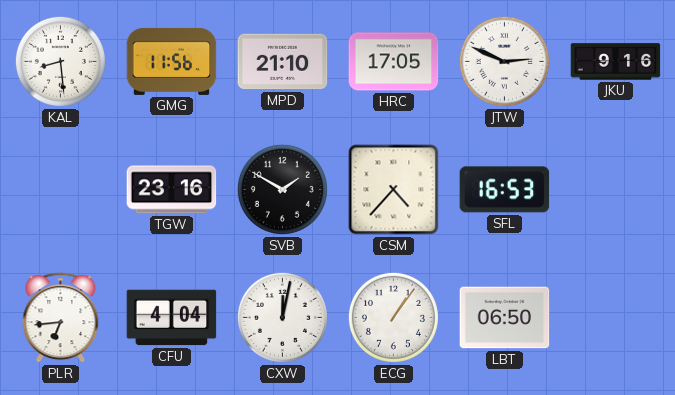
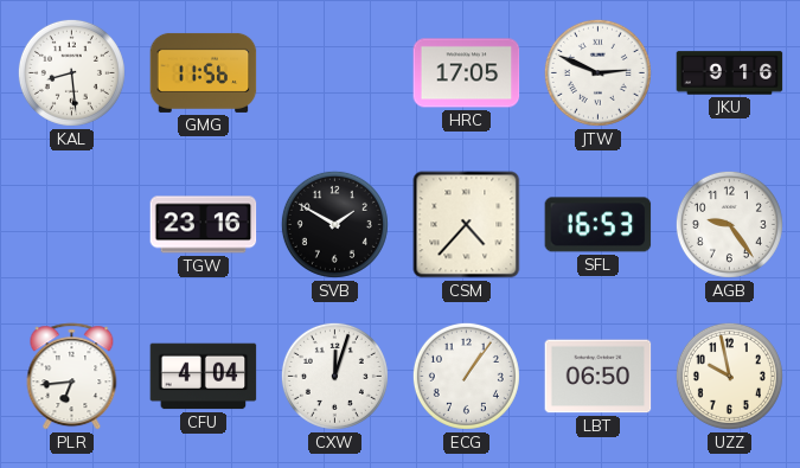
MPD: 21:10 -> none
AGB: none -> 9:24
CXW: 12:02 -> 12:03
UZZ: none -> 9:58
